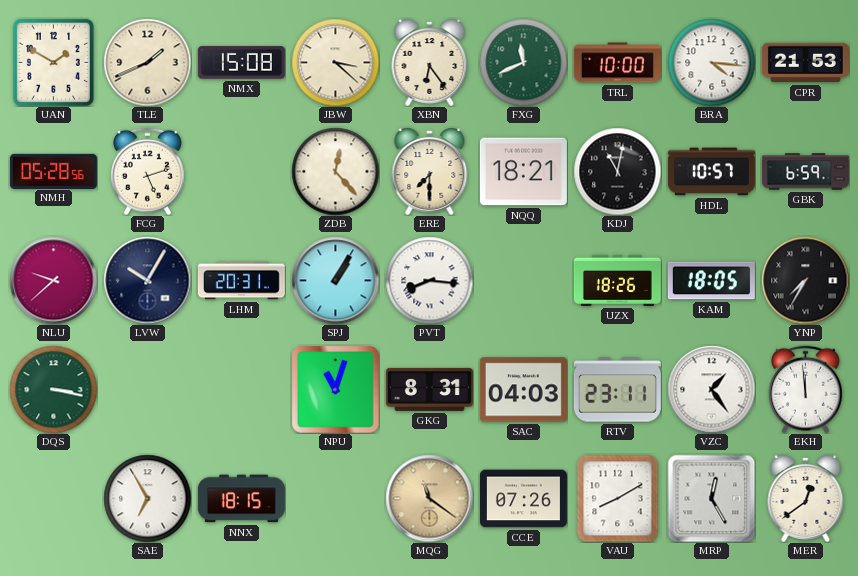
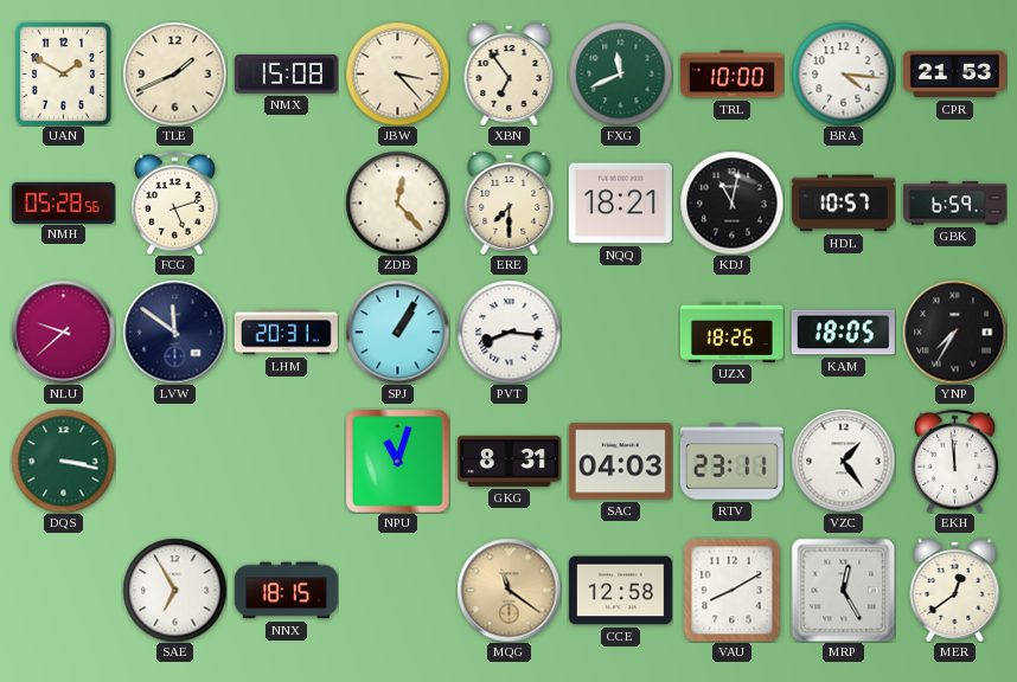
JBW: 3:22 -> 3:23
XBN: 6:24 -> 6:54
LVW: 10:05 -> 11:51
CCE: 07:26 -> 12:58
